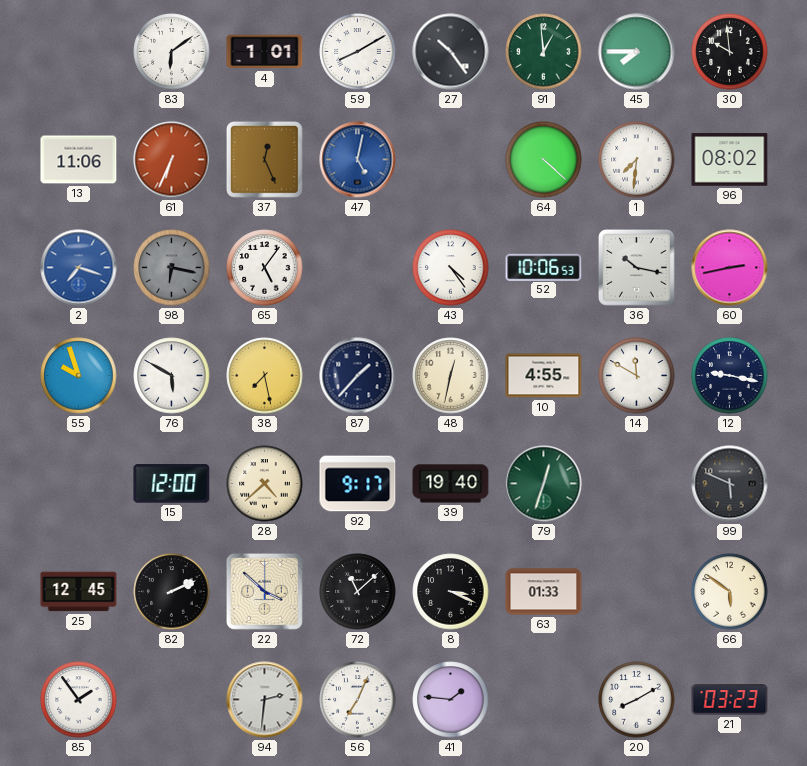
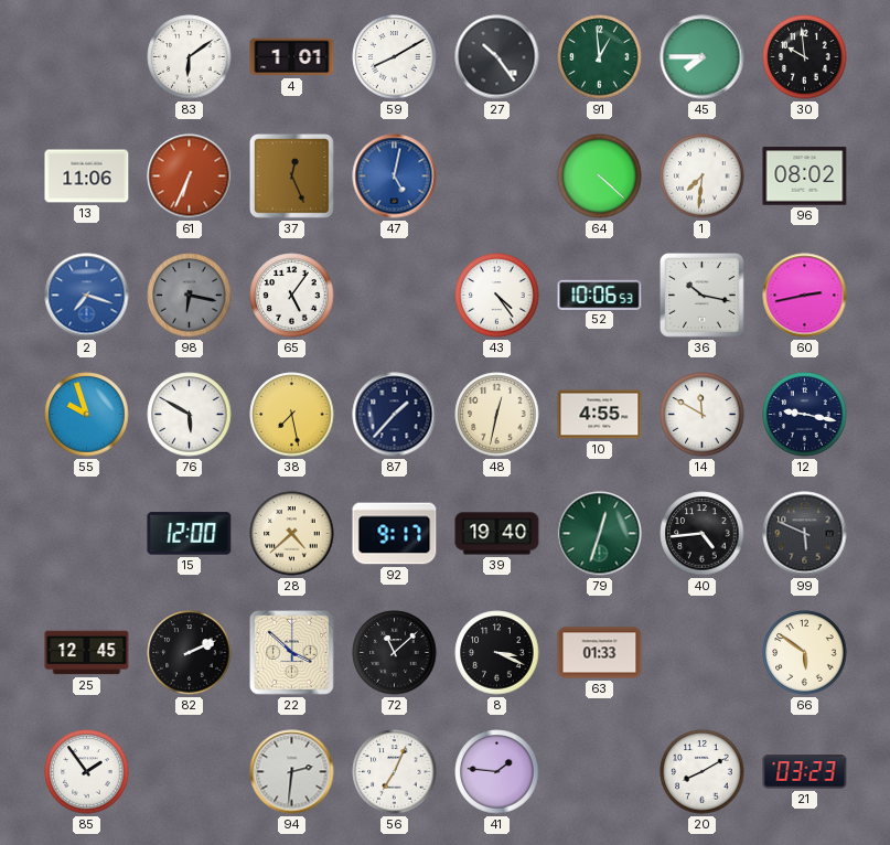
40: none -> 4:44
